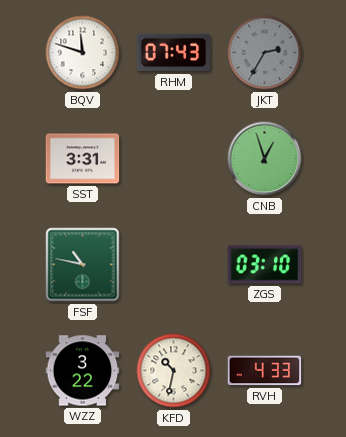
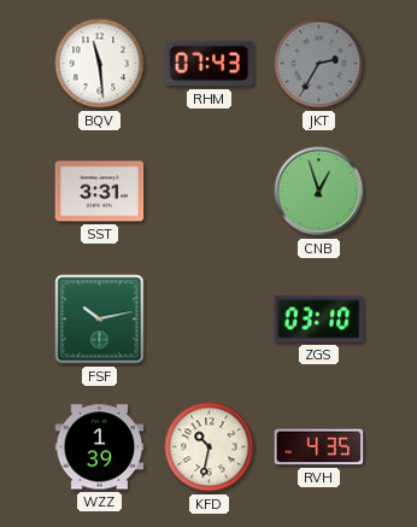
BQV: 11:48 -> 11:29
FSF: 10:47 -> 10:13
WZZ: 3:22 -> 1:39
RVH: 4:33 -> 4:35
